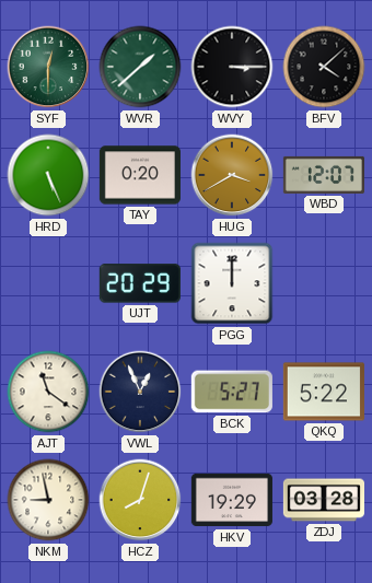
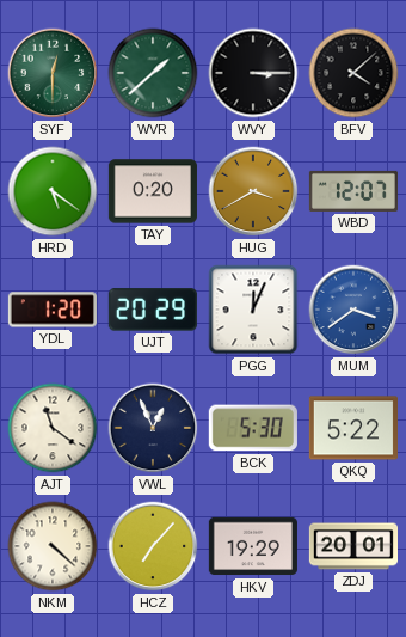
HRD: 5:26 -> 5:21
YDL: none -> 1:20
PGG: 12:00 -> 12:04
MUM: none -> 3:39
BCK: 5:27 -> 5:30
NKM: 8:58 -> 4:22
HCZ: 8:03 -> 7:07
ZDJ: 03:28 -> 20:01
